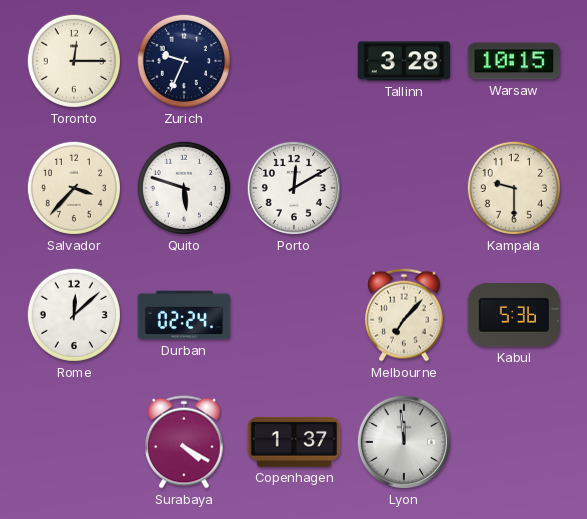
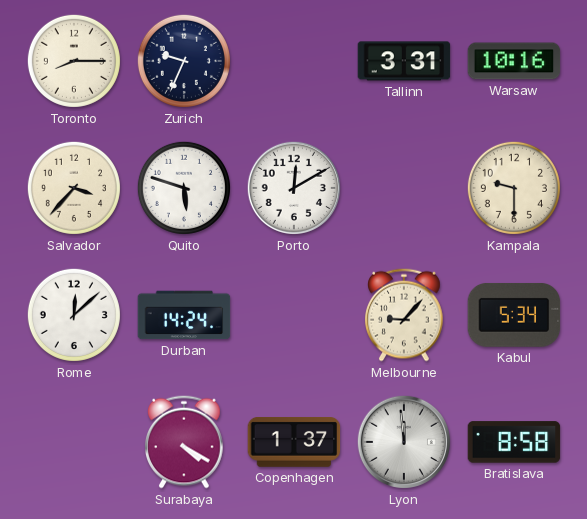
Toronto: 12:15 -> 8:15
Tallinn: 3:28 -> 3:31
Warsaw: 10:15 -> 10:16
Durban: 02:24 -> 14:24
Melbourne: 7:07 -> 9:07
Kabul: 5:36 -> 5:34
Bratislava: none -> 8:58
